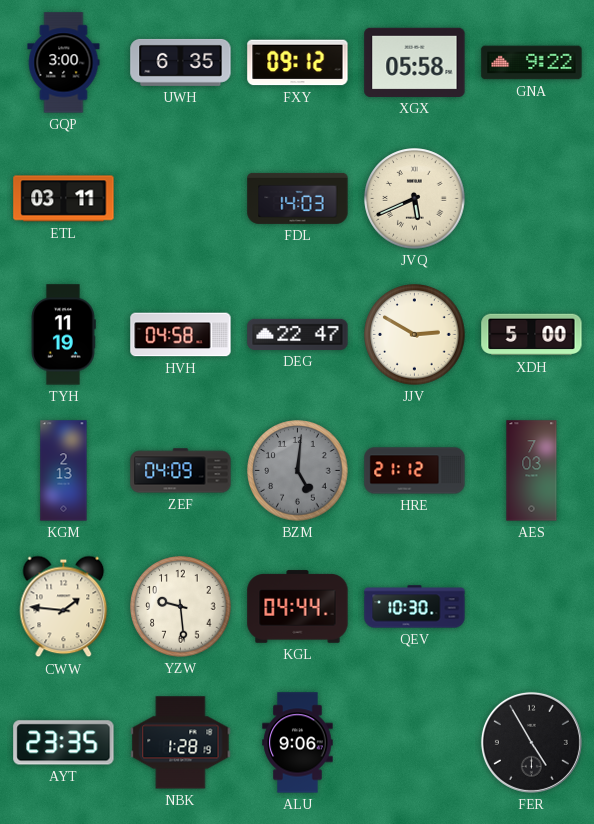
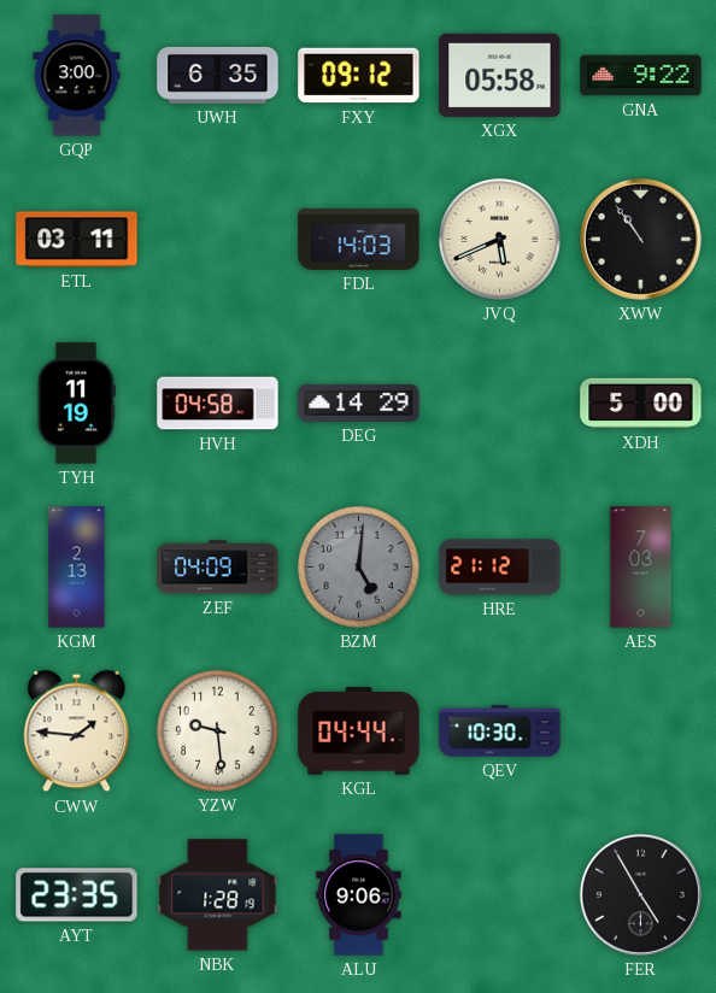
XWW: none -> 10:54
DEG: 22:47 -> 14:29
JJV: 2:50 -> none
